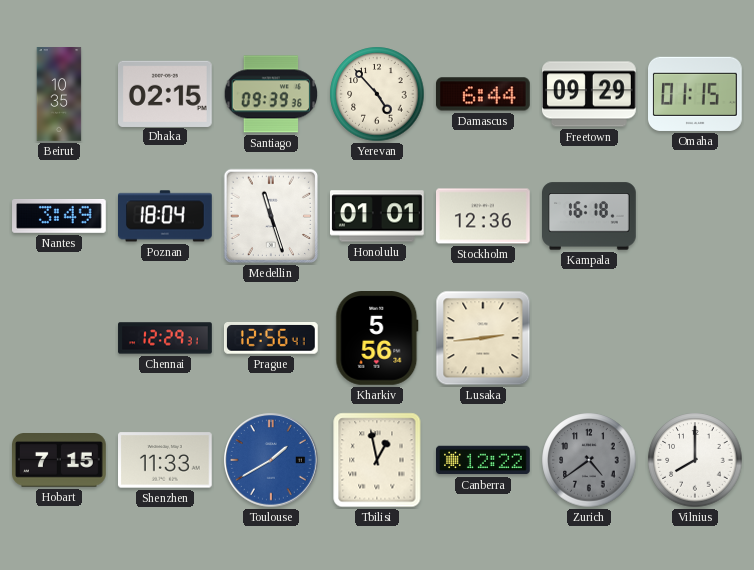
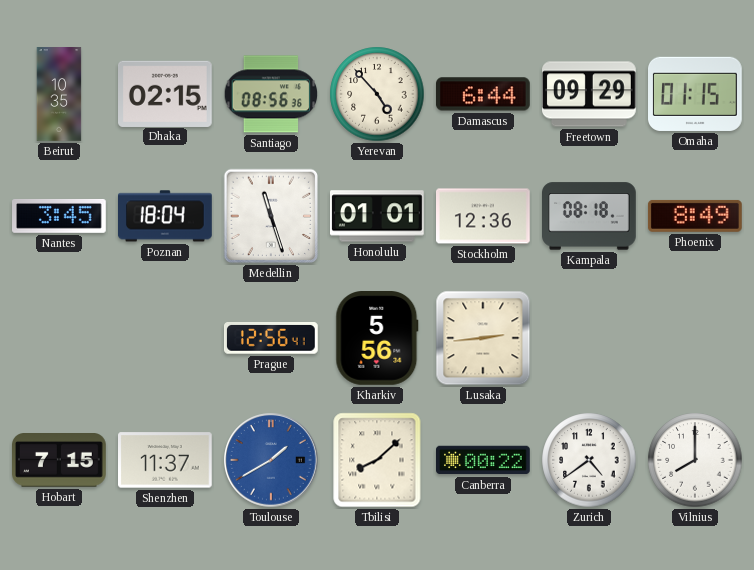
Santiago: 09:39 -> 08:56
Nantes: 3:49 -> 3:45
Kampala: 16:18 -> 08:18
Phoenix: none -> 8:49
Chennai: 12:29 -> none
Shenzhen: 11:33 -> 11:37
Tbilisi: 12:58 -> 8:08
Canberra: 12:22 -> 00:22
Zurich dial: grey -> white
